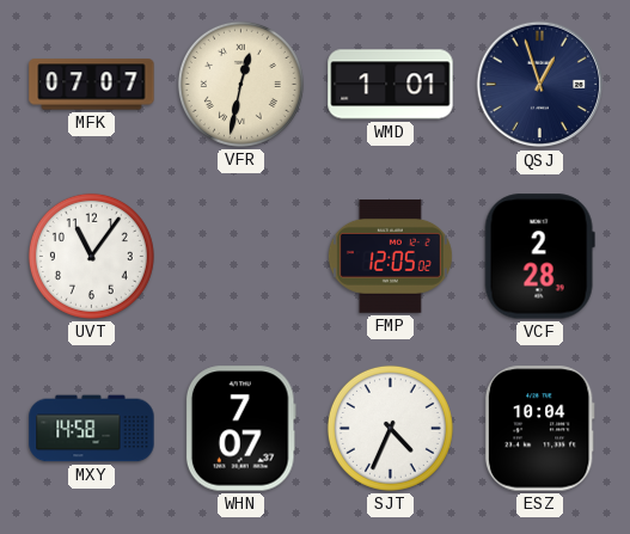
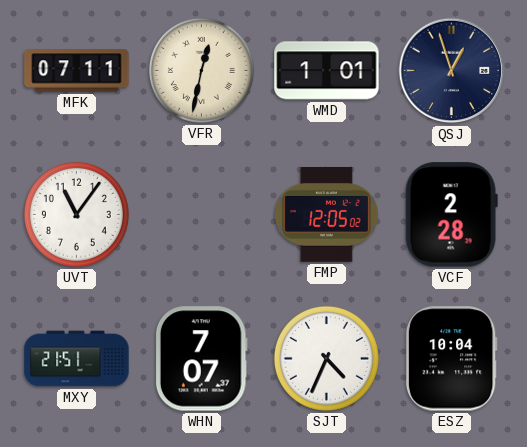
MFK: 07:07 -> 07:11
MXY: 14:58 -> 21:51
